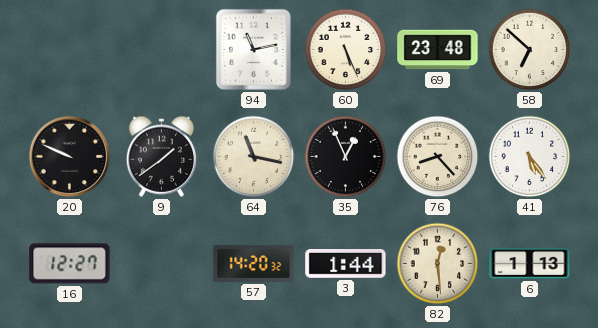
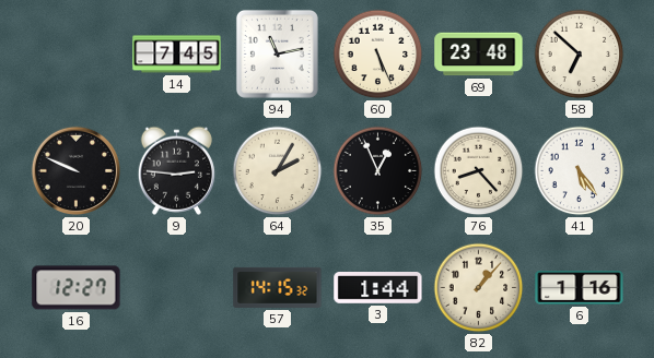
14: none -> 7:45
9: 1:39 -> 2:46
64: 11:17 -> 2:05
57: 14:20 -> 14:15
82: 12:29 -> 1:07
6: 1:13 -> 1:16
